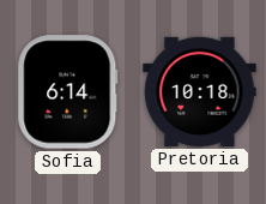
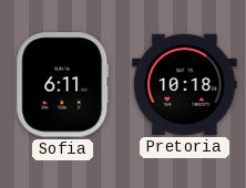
Sofia: 6:14 -> 6:11
